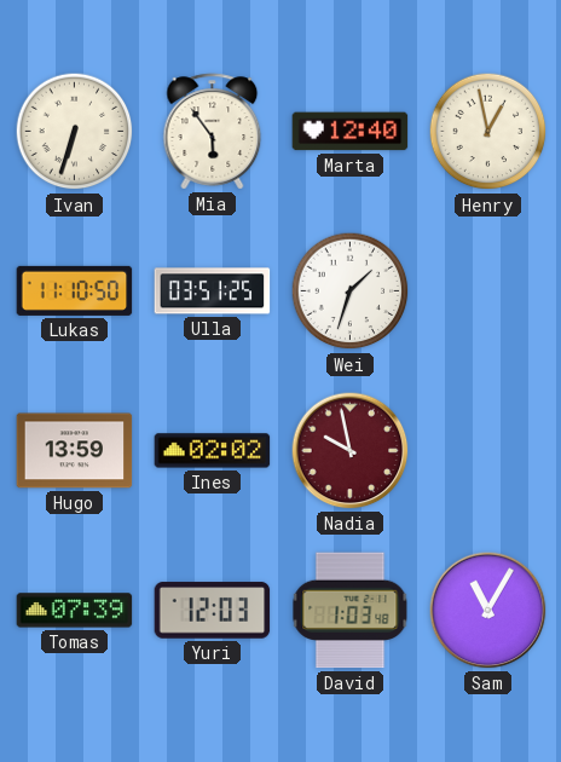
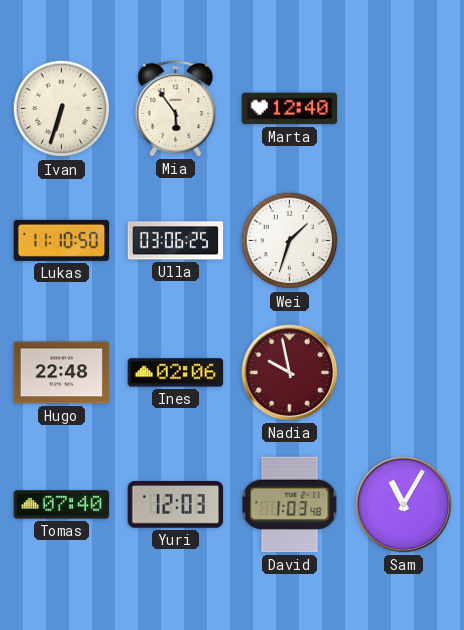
Henry: 12:58 -> none
Ulla: 03:51 -> 03:06
Hugo: 13:59 -> 22:48
Ines: 02:02 -> 02:06
Tomas: 07:39 -> 07:40
